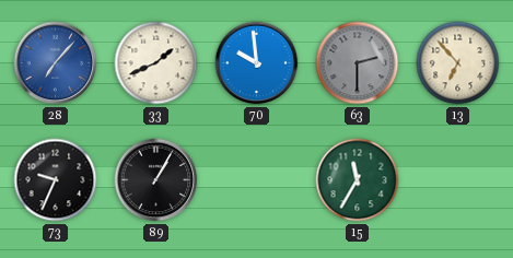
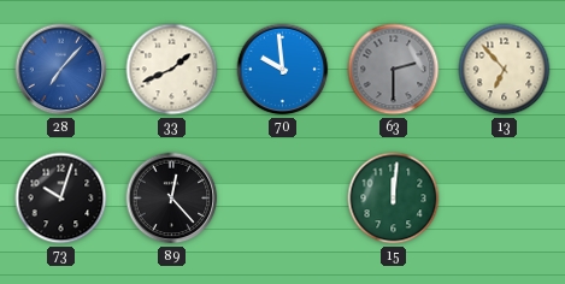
73: 9:34 -> 10:03
89: 1:05 -> 12:23
15: 11:35 -> 12:01
